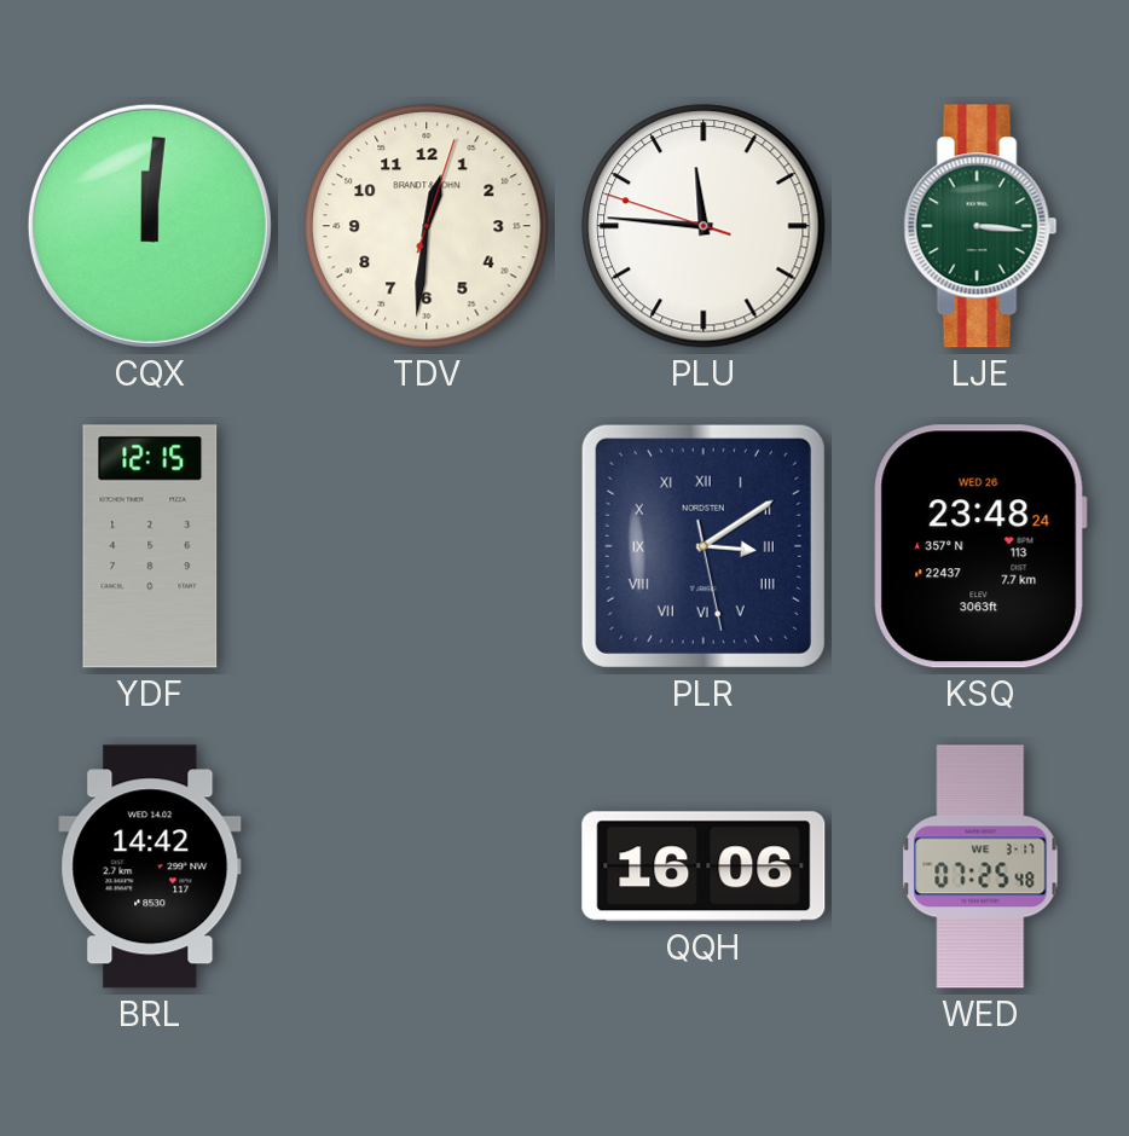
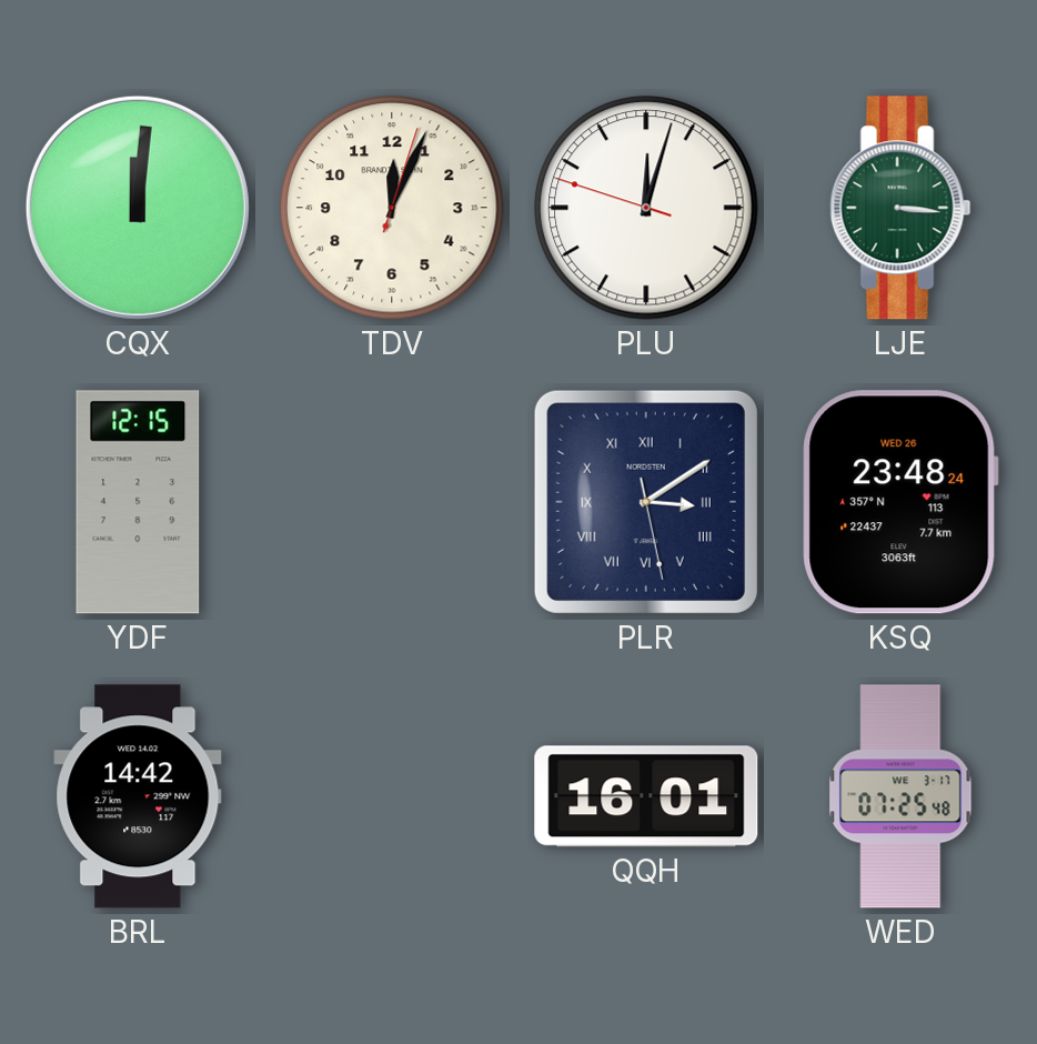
TDV: 12:31 -> 12:04
PLU: 11:45 -> 12:02
QQH: 16:06 -> 16:01
